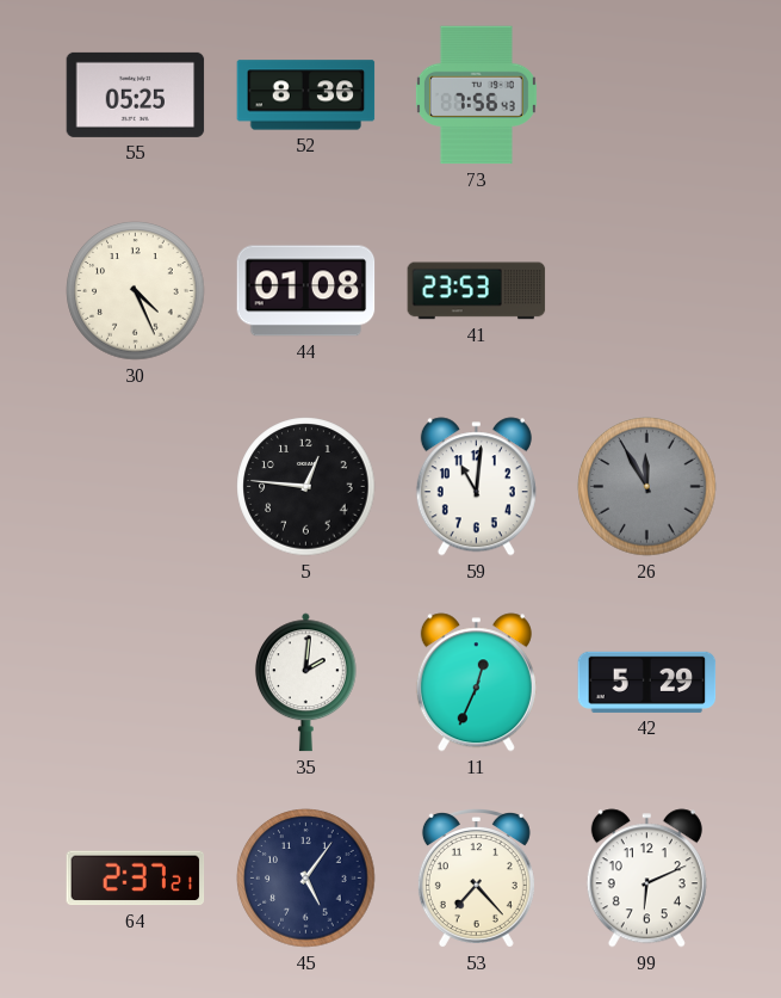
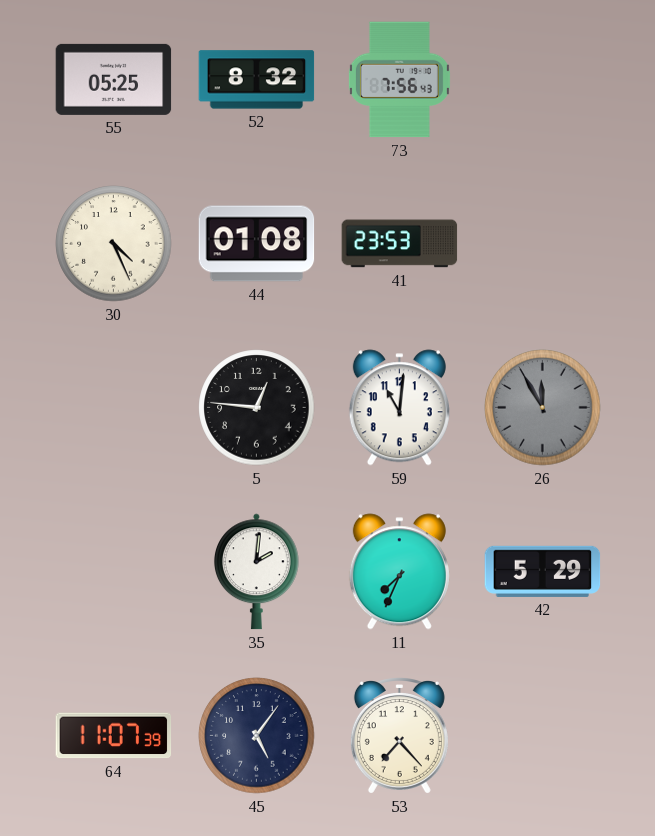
52: 8:36 -> 8:32
11: 12:34 -> 7:34
64: 2:37 -> 11:07
99: 6:11 -> none
